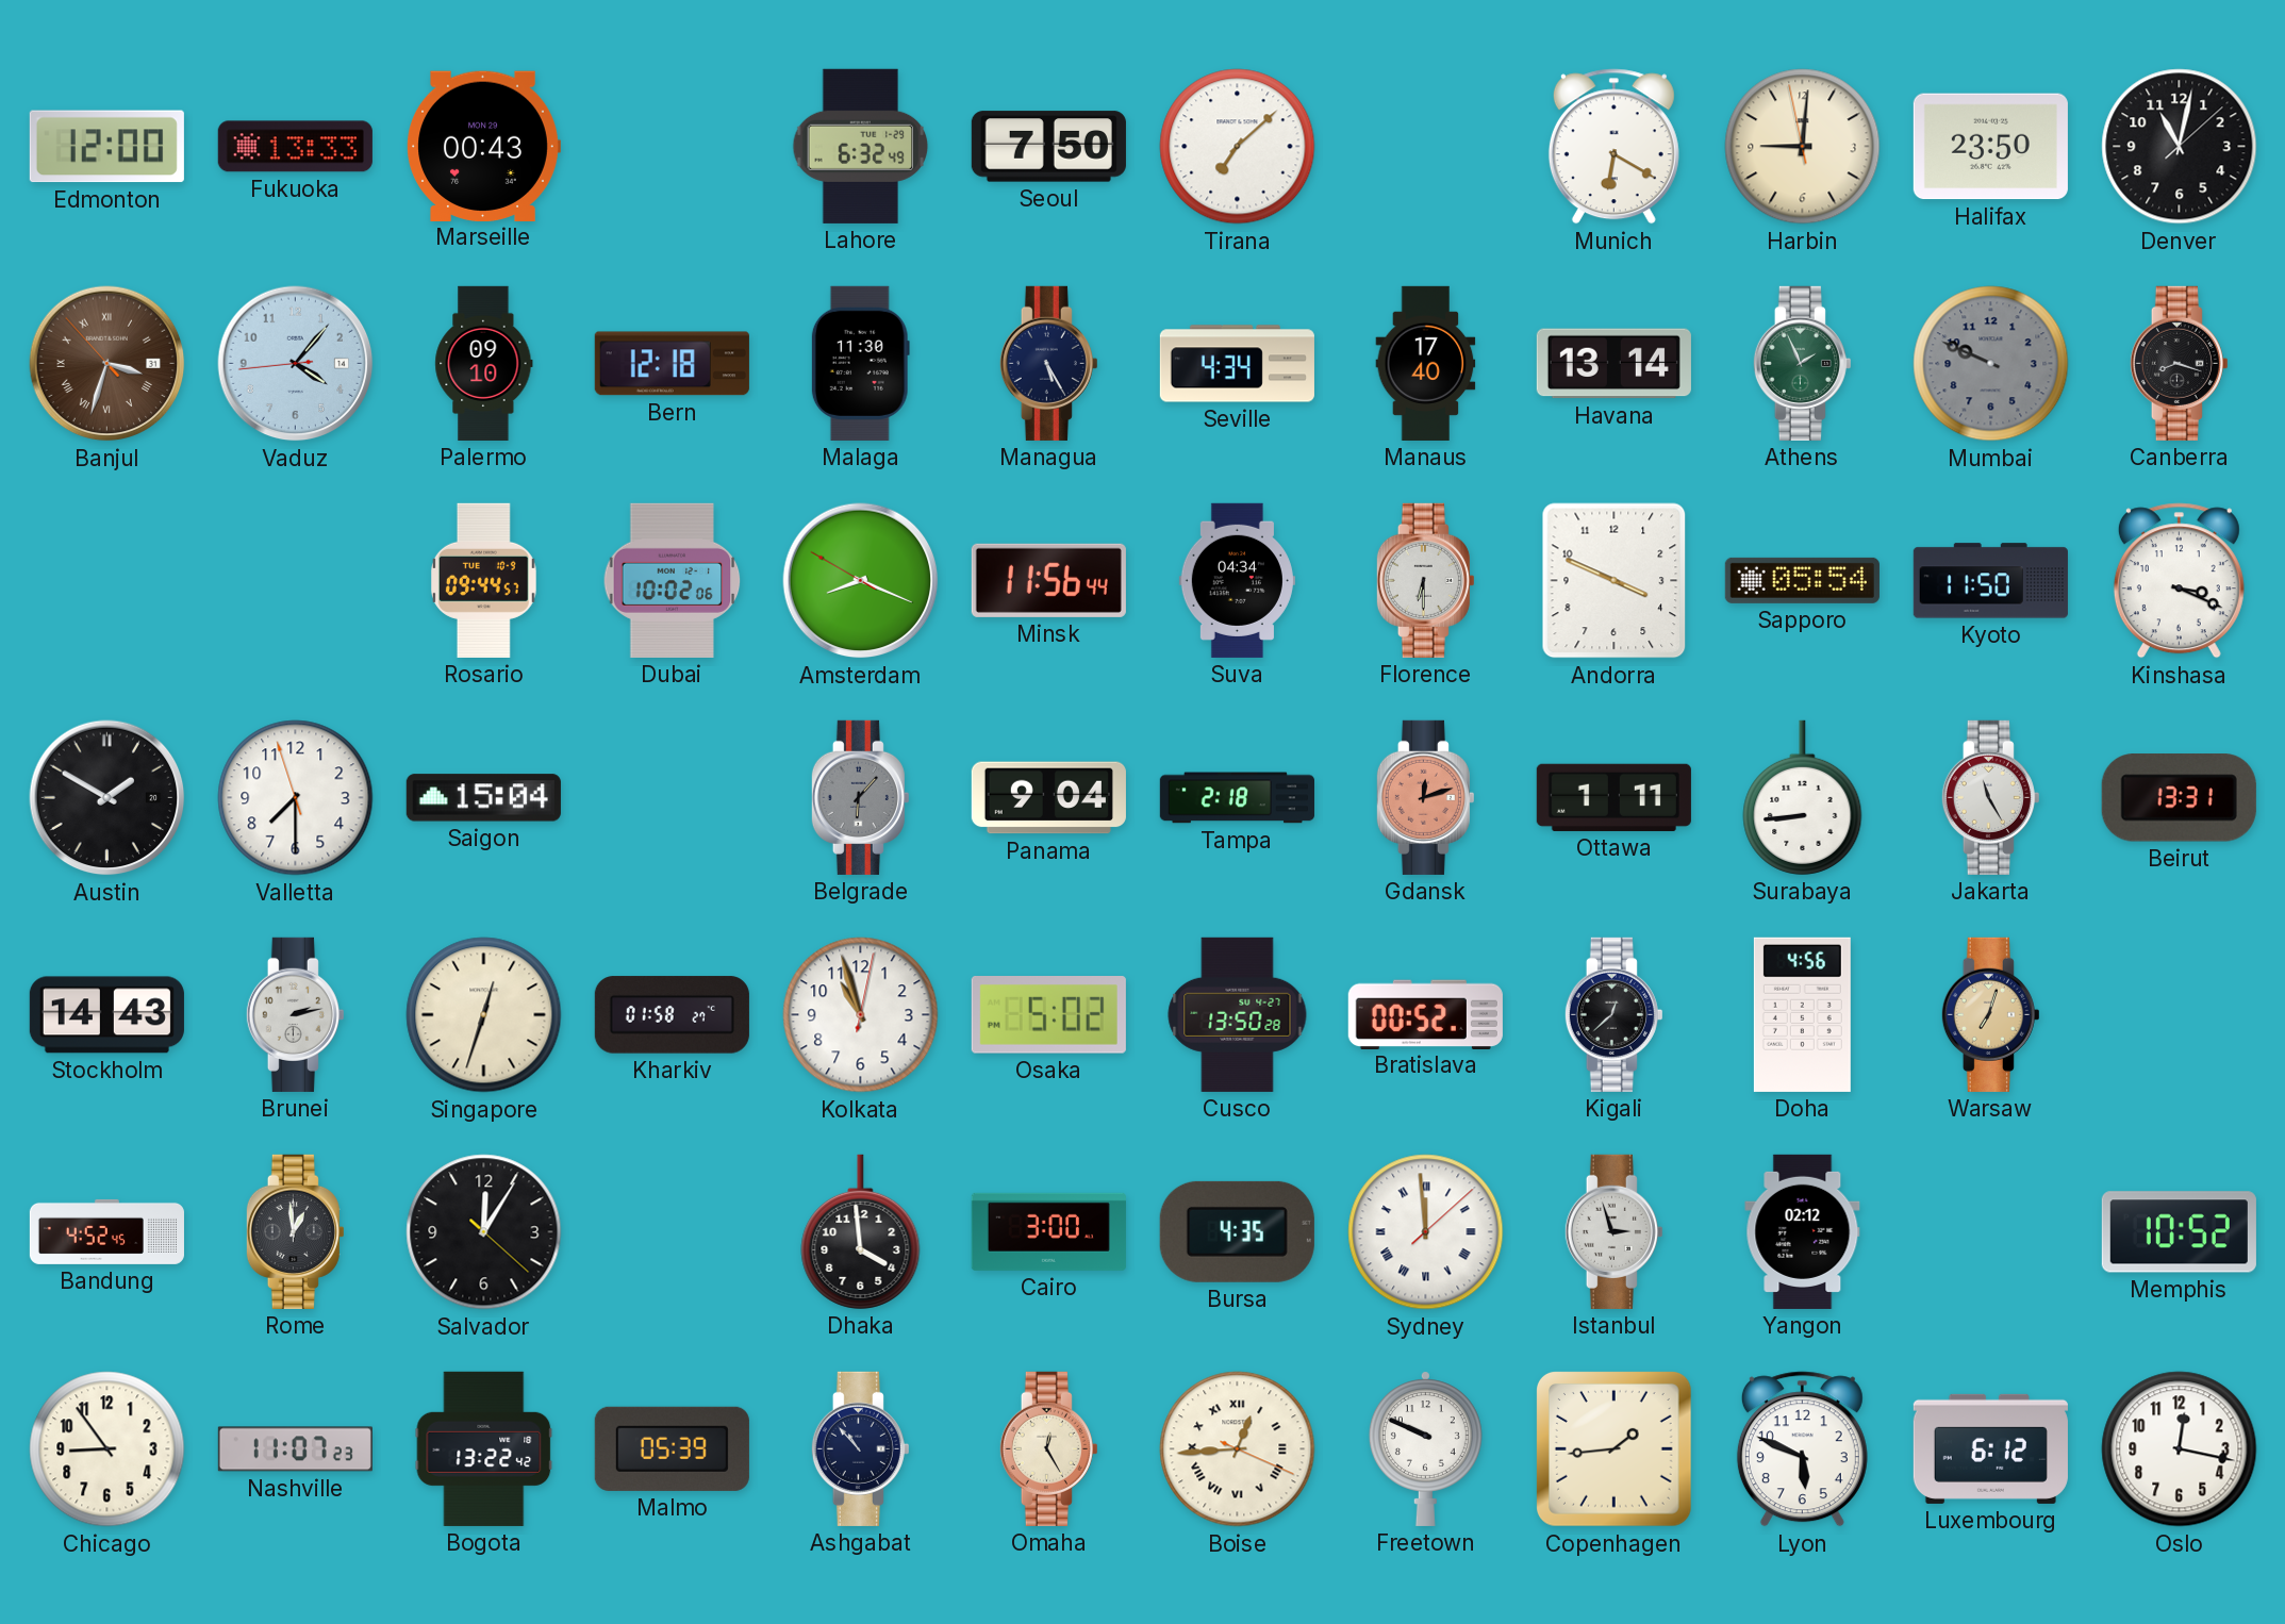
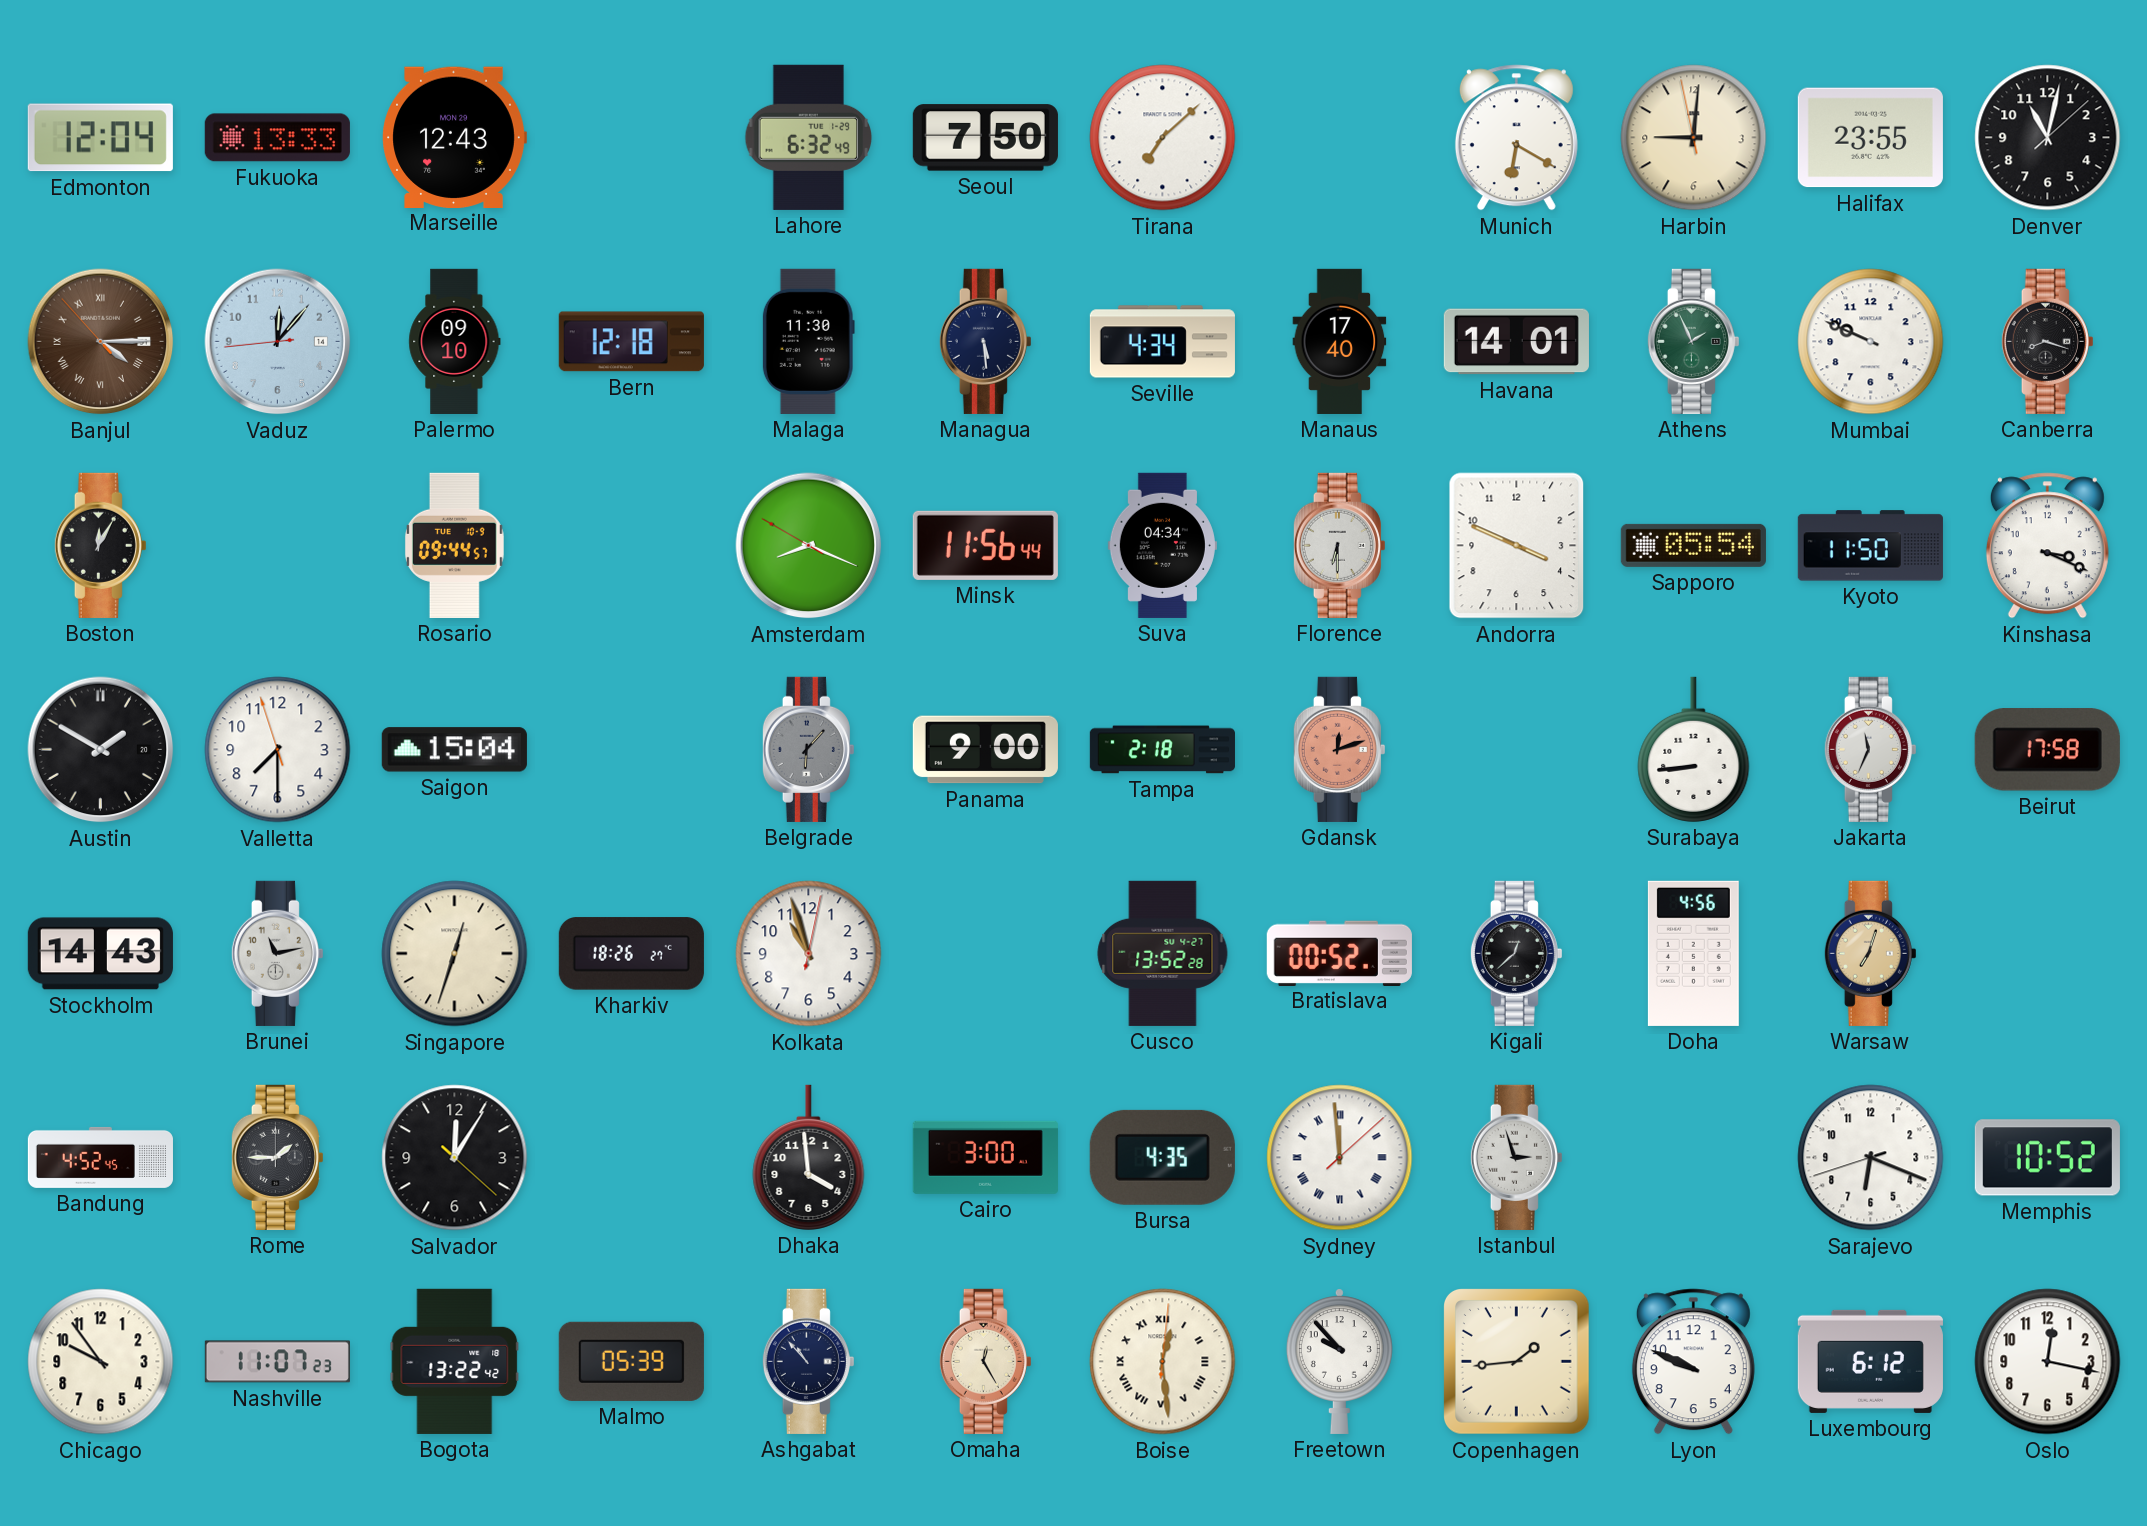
Edmonton: 12:00 -> 12:04
Marseille: 00:43 -> 12:43
Halifax: 23:50 -> 23:55
Banjul: 3:32 -> 4:14
Vaduz: 4:06 -> 12:06
Managua: 5:25 -> 5:29
Havana: 13:14 -> 14:01
Mumbai dial: grey -> white
Boston: none -> 12:05
Dubai: 10:02 -> none
Panama: 9:04 -> 9:00
Ottawa: 1:11 -> none
Jakarta: 11:25 -> 11:34
Beirut: 13:31 -> 17:58
Brunei: 2:13 -> 11:13
Kharkiv: 01:58 -> 18:26
Osaka: 5:02 -> none
Cusco: 13:50 -> 13:52
Rome: 12:59 -> 1:45
Yangon: 02:12 -> none
Sarajevo: none -> 6:18
Chicago: 8:54 -> 9:54
Boise: 12:44 -> 12:29
Freetown: 9:49 -> 9:53
Lyon: 5:49 -> 9:49
